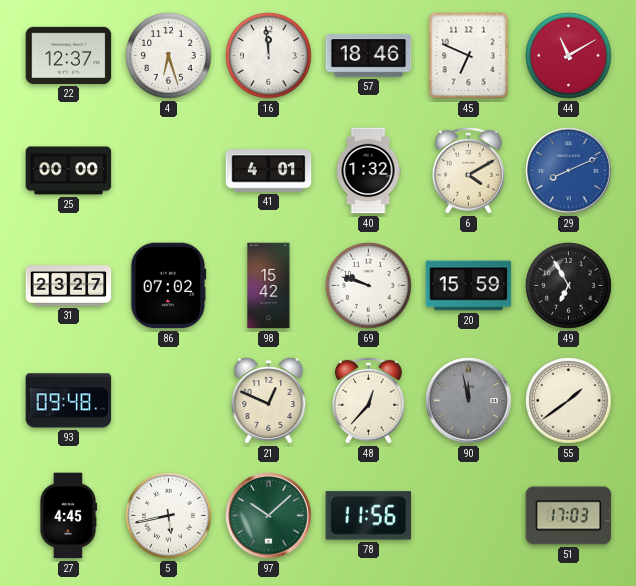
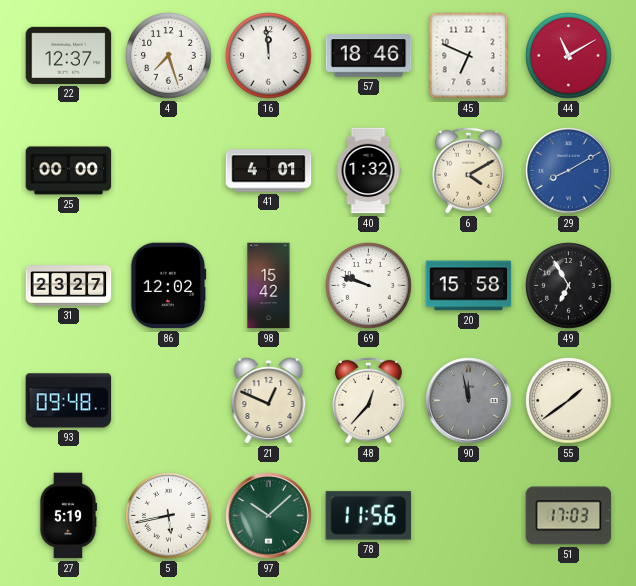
4: 6:27 -> 7:27
29: 8:11 -> 8:10
86: 07:02 -> 12:02
20: 15:59 -> 15:58
27: 4:45 -> 5:19
